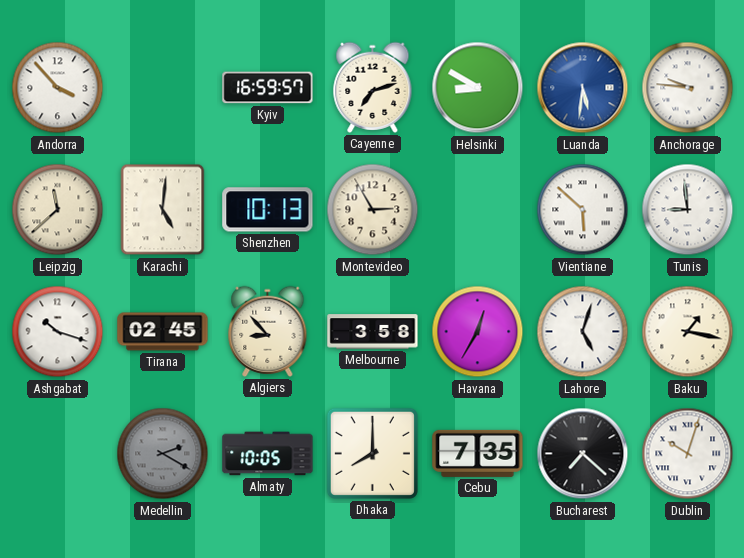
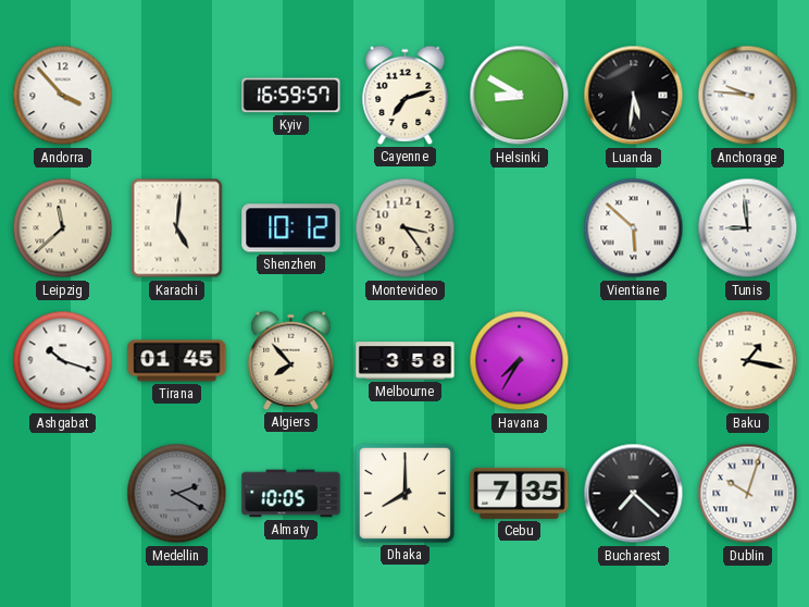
Luanda dial: blue -> black
Shenzhen: 10:13 -> 10:12
Montevideo: 2:55 -> 3:24
Tirana: 02:45 -> 01:45
Algiers: 8:53 -> 7:53
Havana: 12:35 -> 7:35
Lahore: 5:03 -> none
